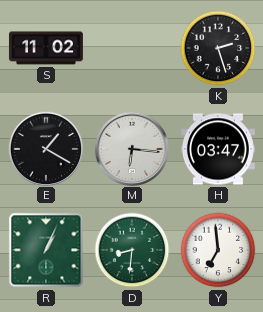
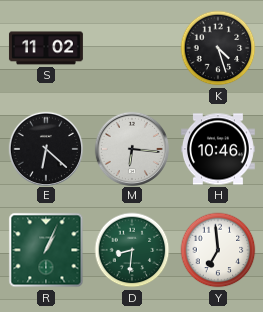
K: 2:27 -> 4:27
E: 1:20 -> 6:22
H: 03:47 -> 10:46
